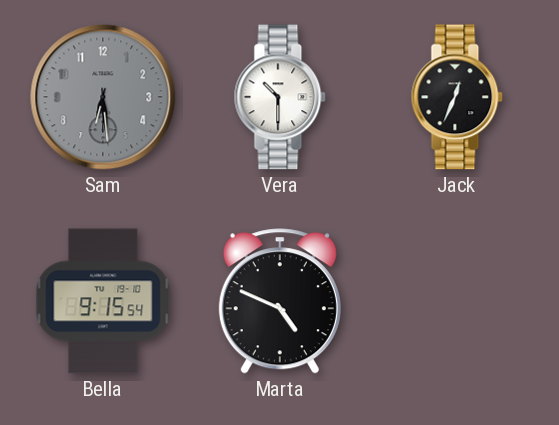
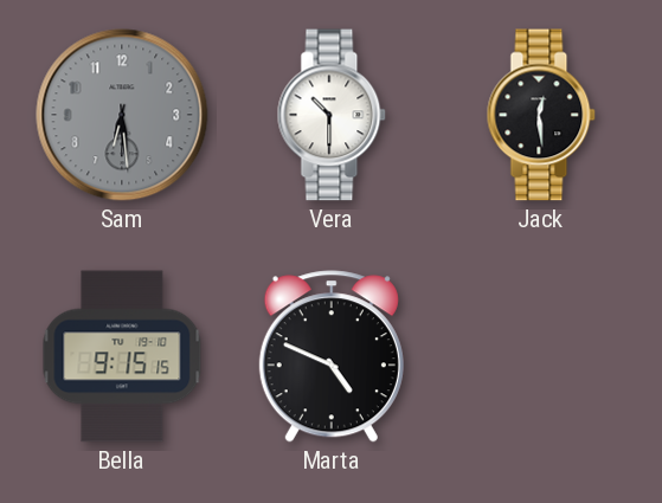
Jack: 12:34 -> 12:29
Bella: 9:15:54 -> 9:15:15
